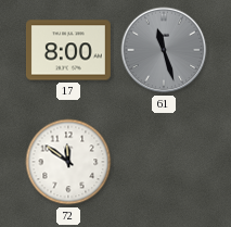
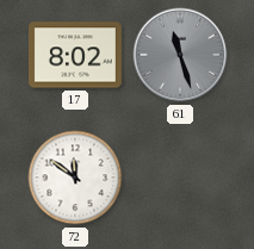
17: 8:00 -> 8:02
